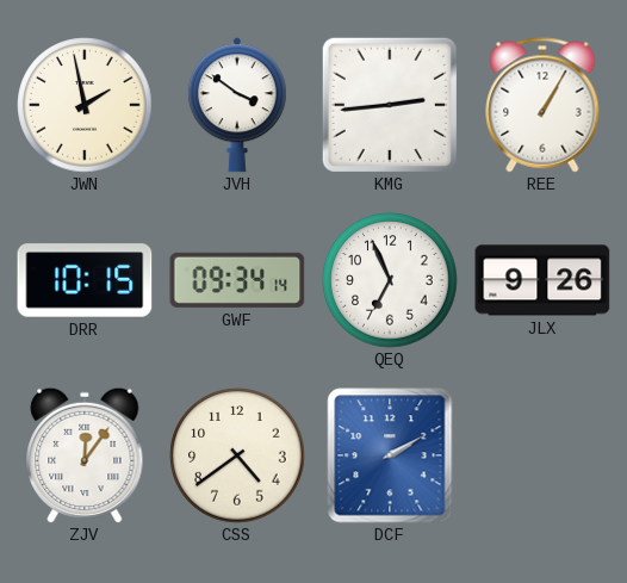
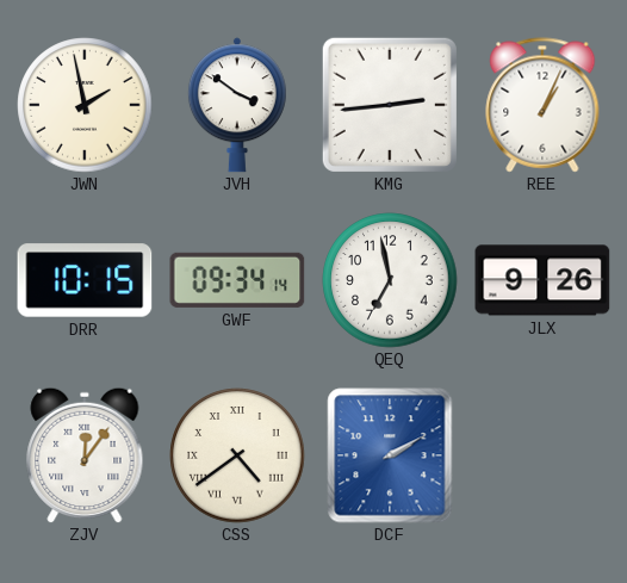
REE: 1:05 -> 1:04
QEQ: 6:56 -> 6:58
CSS numerals: Arabic -> Roman
